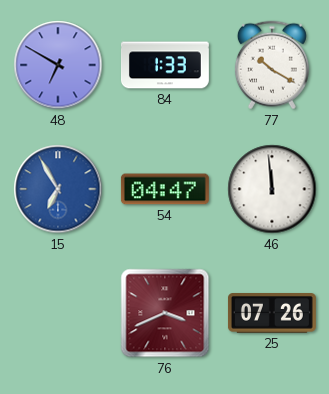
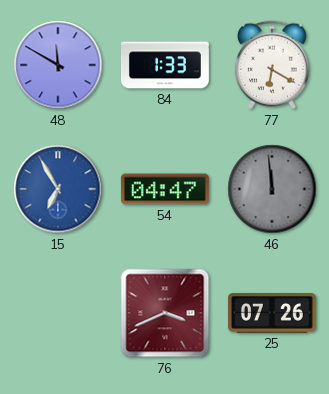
48: 6:50 -> 11:50
77: 10:20 -> 6:20
46 dial: white -> grey
